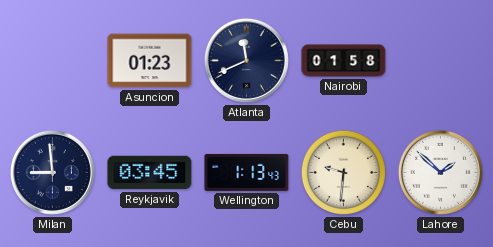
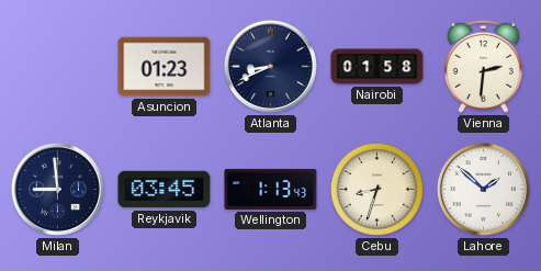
Atlanta: 11:41 -> 8:41
Vienna: none -> 2:31
Cebu: 9:31 -> 8:33
